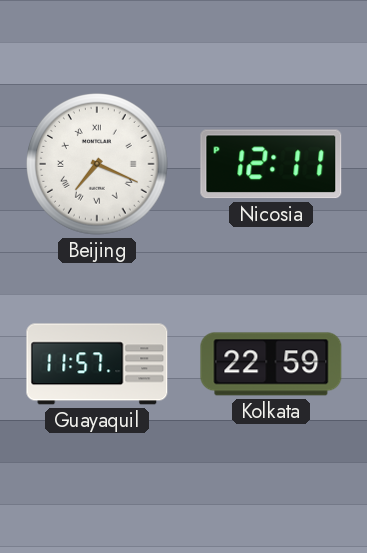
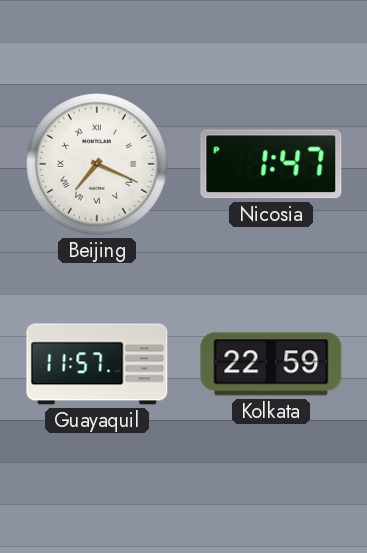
Nicosia: 12:11 -> 1:47
